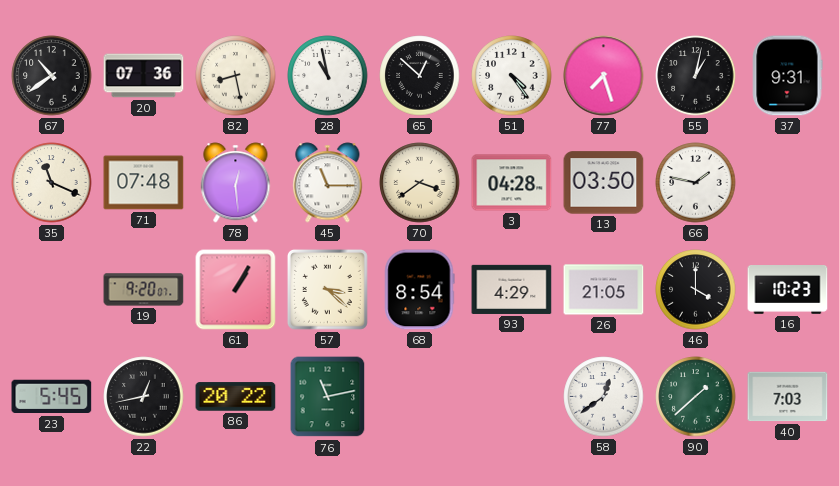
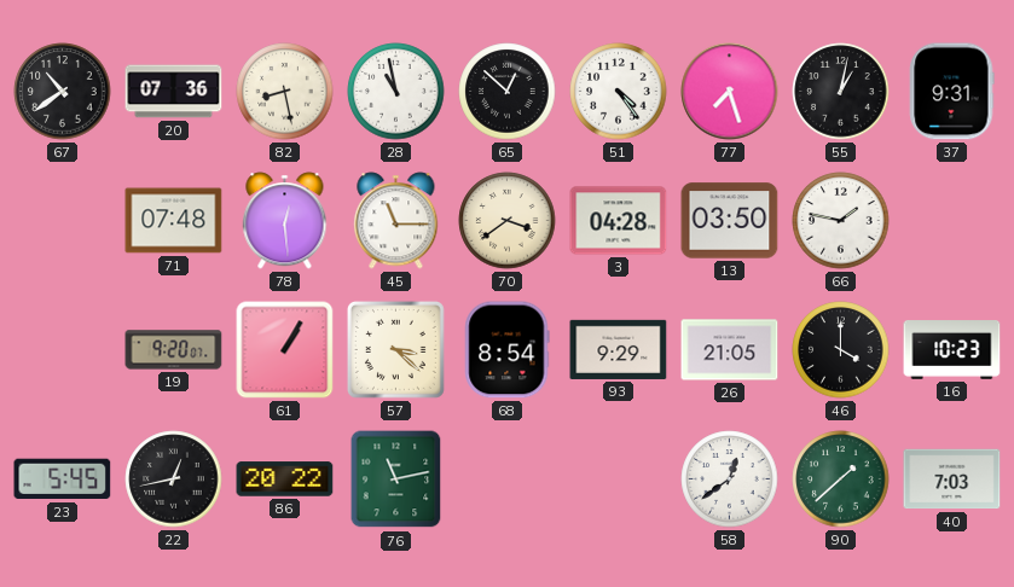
35: 11:19 -> none
93: 4:29 -> 9:29
